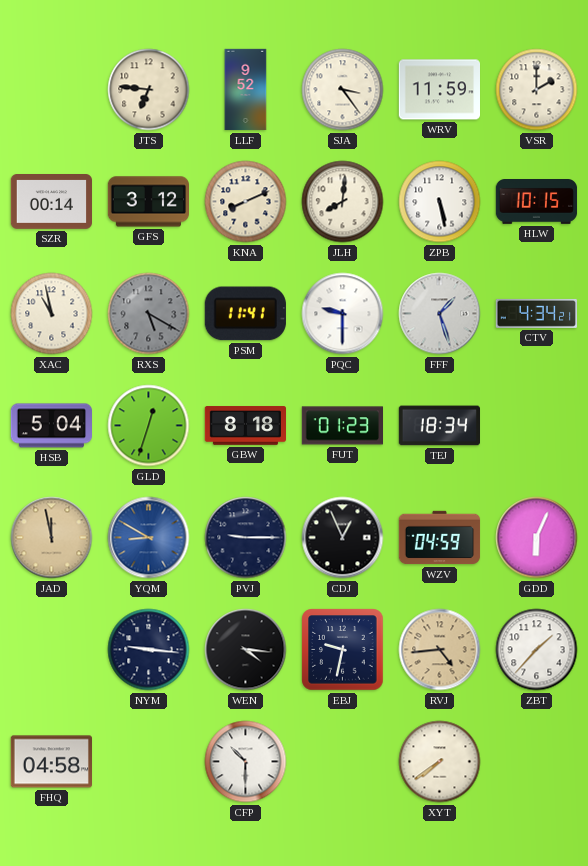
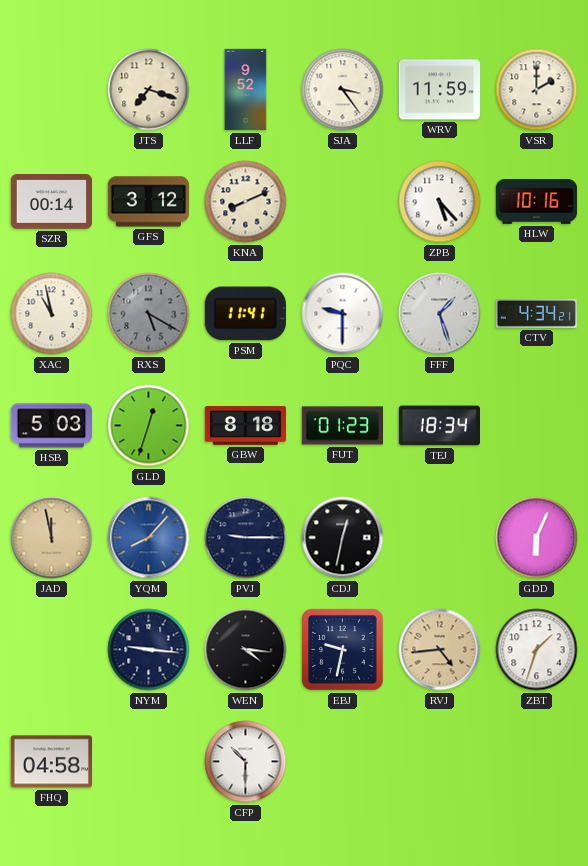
JTS: 6:46 -> 7:18
JLH: 8:01 -> none
ZPB: 5:28 -> 5:23
HLW: 10:15 -> 10:16
HSB: 5:04 -> 5:03
YQM: 8:50 -> 8:07
CDJ: 12:56 -> 12:32
WZV: 04:59 -> none
ZBT: 1:37 -> 1:33
XYT: 7:39 -> none
